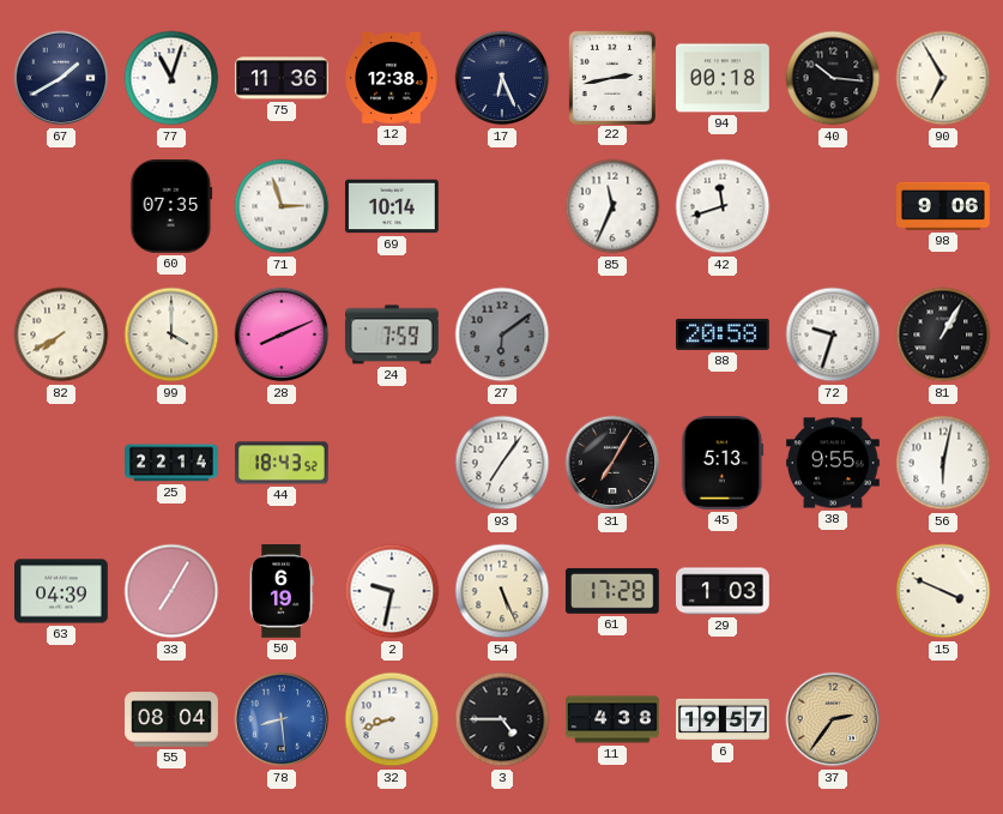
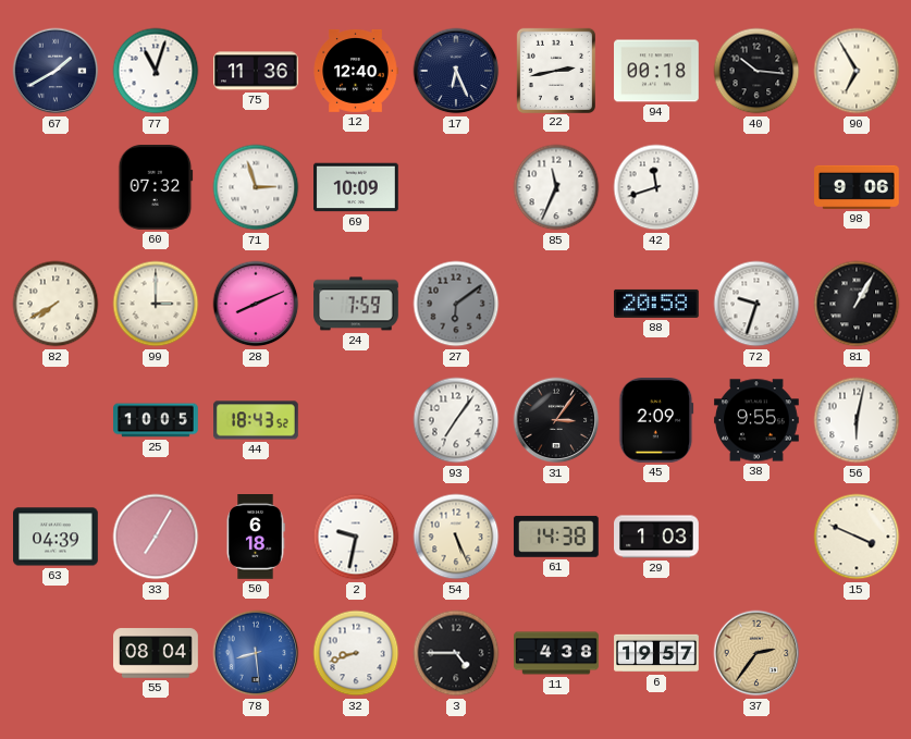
12: 12:38 -> 12:40
60: 07:35 -> 07:32
69: 10:14 -> 10:09
99: 4:00 -> 3:00
25: 22:14 -> 10:05
31: 7:05 -> 3:06
45: 5:13 -> 2:09
50: 6:19 -> 6:18
61: 17:28 -> 14:38
